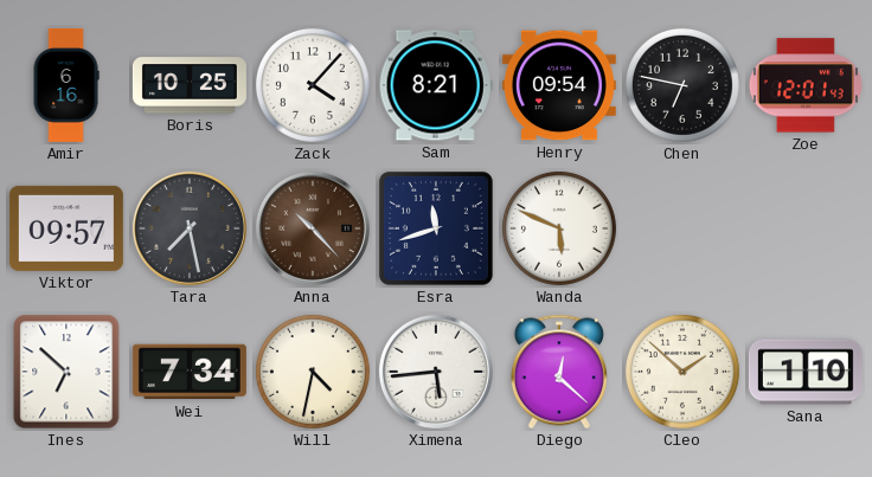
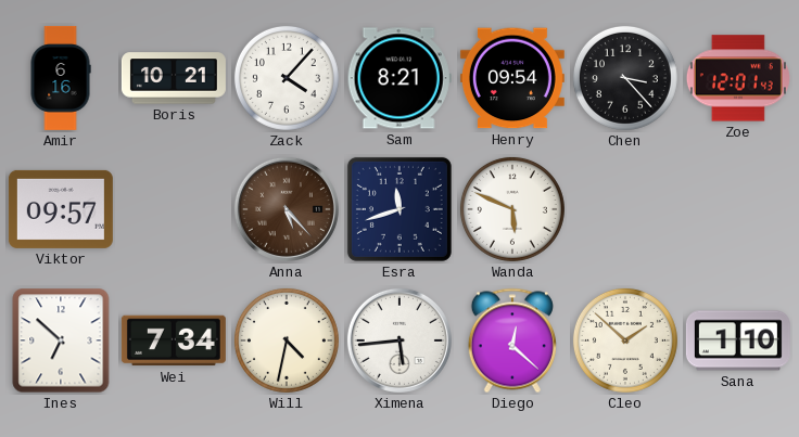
Boris: 10:25 -> 10:21
Chen: 6:47 -> 3:23
Tara: 7:28 -> none
Anna: 10:23 -> 5:23
